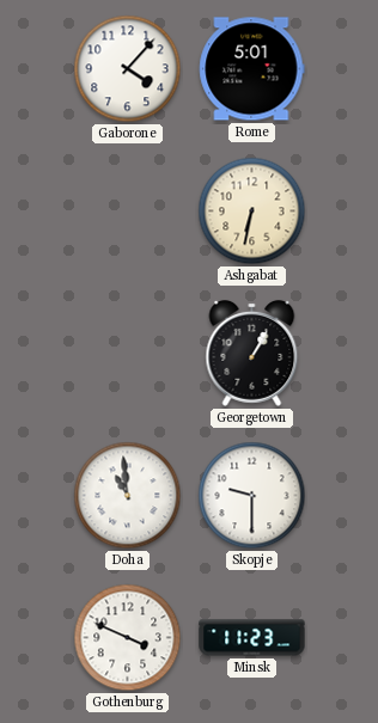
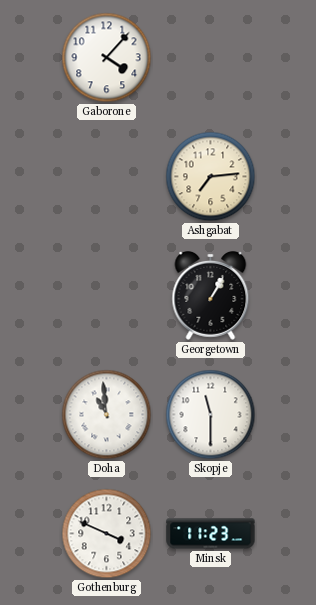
Rome: 5:01 -> none
Ashgabat: 6:32 -> 7:14
Skopje: 9:30 -> 11:30
